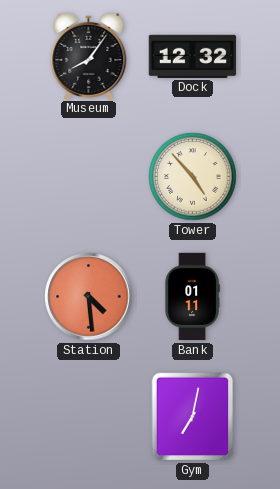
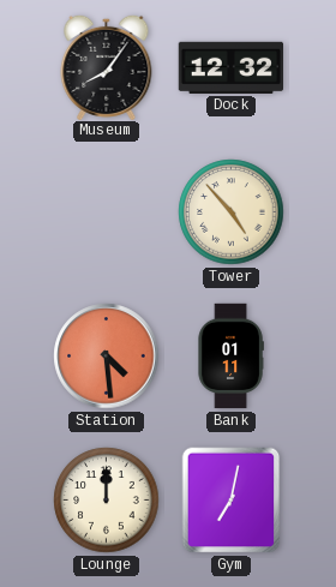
Lounge: none -> 12:00
